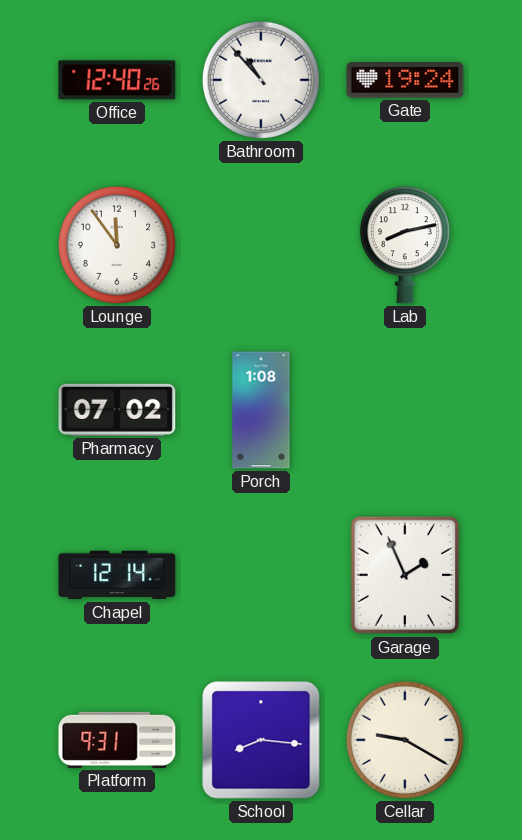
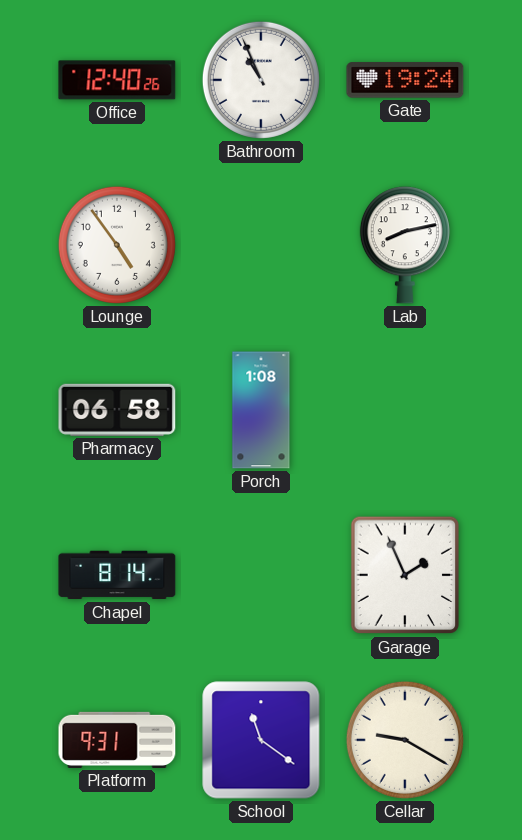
Bathroom: 10:53 -> 10:56
Lounge: 11:54 -> 4:54
Pharmacy: 07:02 -> 06:58
Chapel: 12:14 -> 8:14
School: 8:16 -> 11:21
